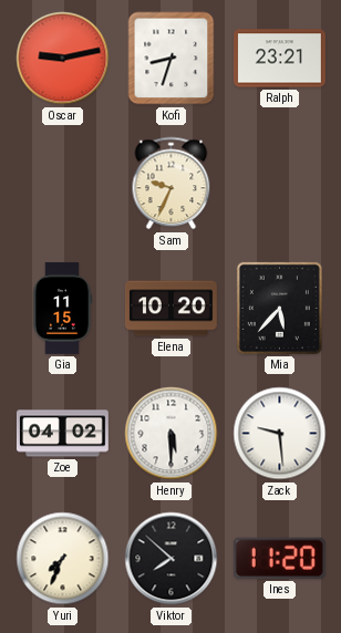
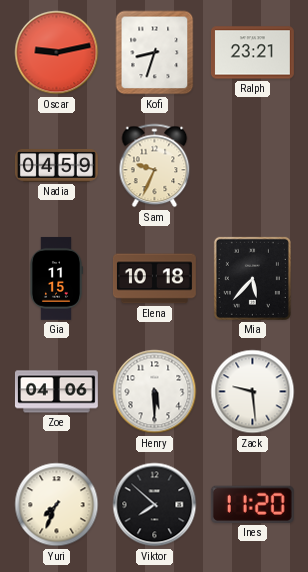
Nadia: none -> 04:59
Elena: 10:20 -> 10:18
Zoe: 04:02 -> 04:06
